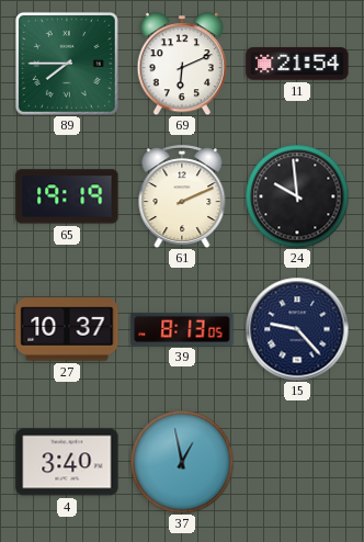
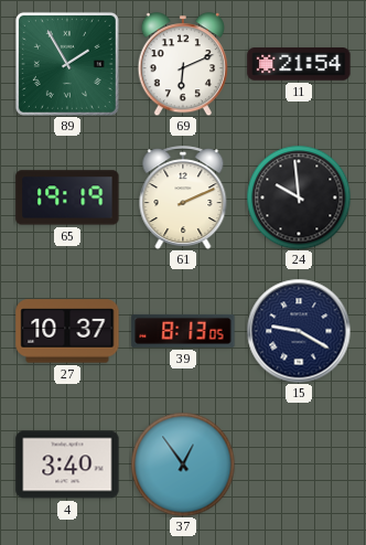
89: 7:45 -> 1:55
15: 9:23 -> 9:20
37: 12:58 -> 12:54
